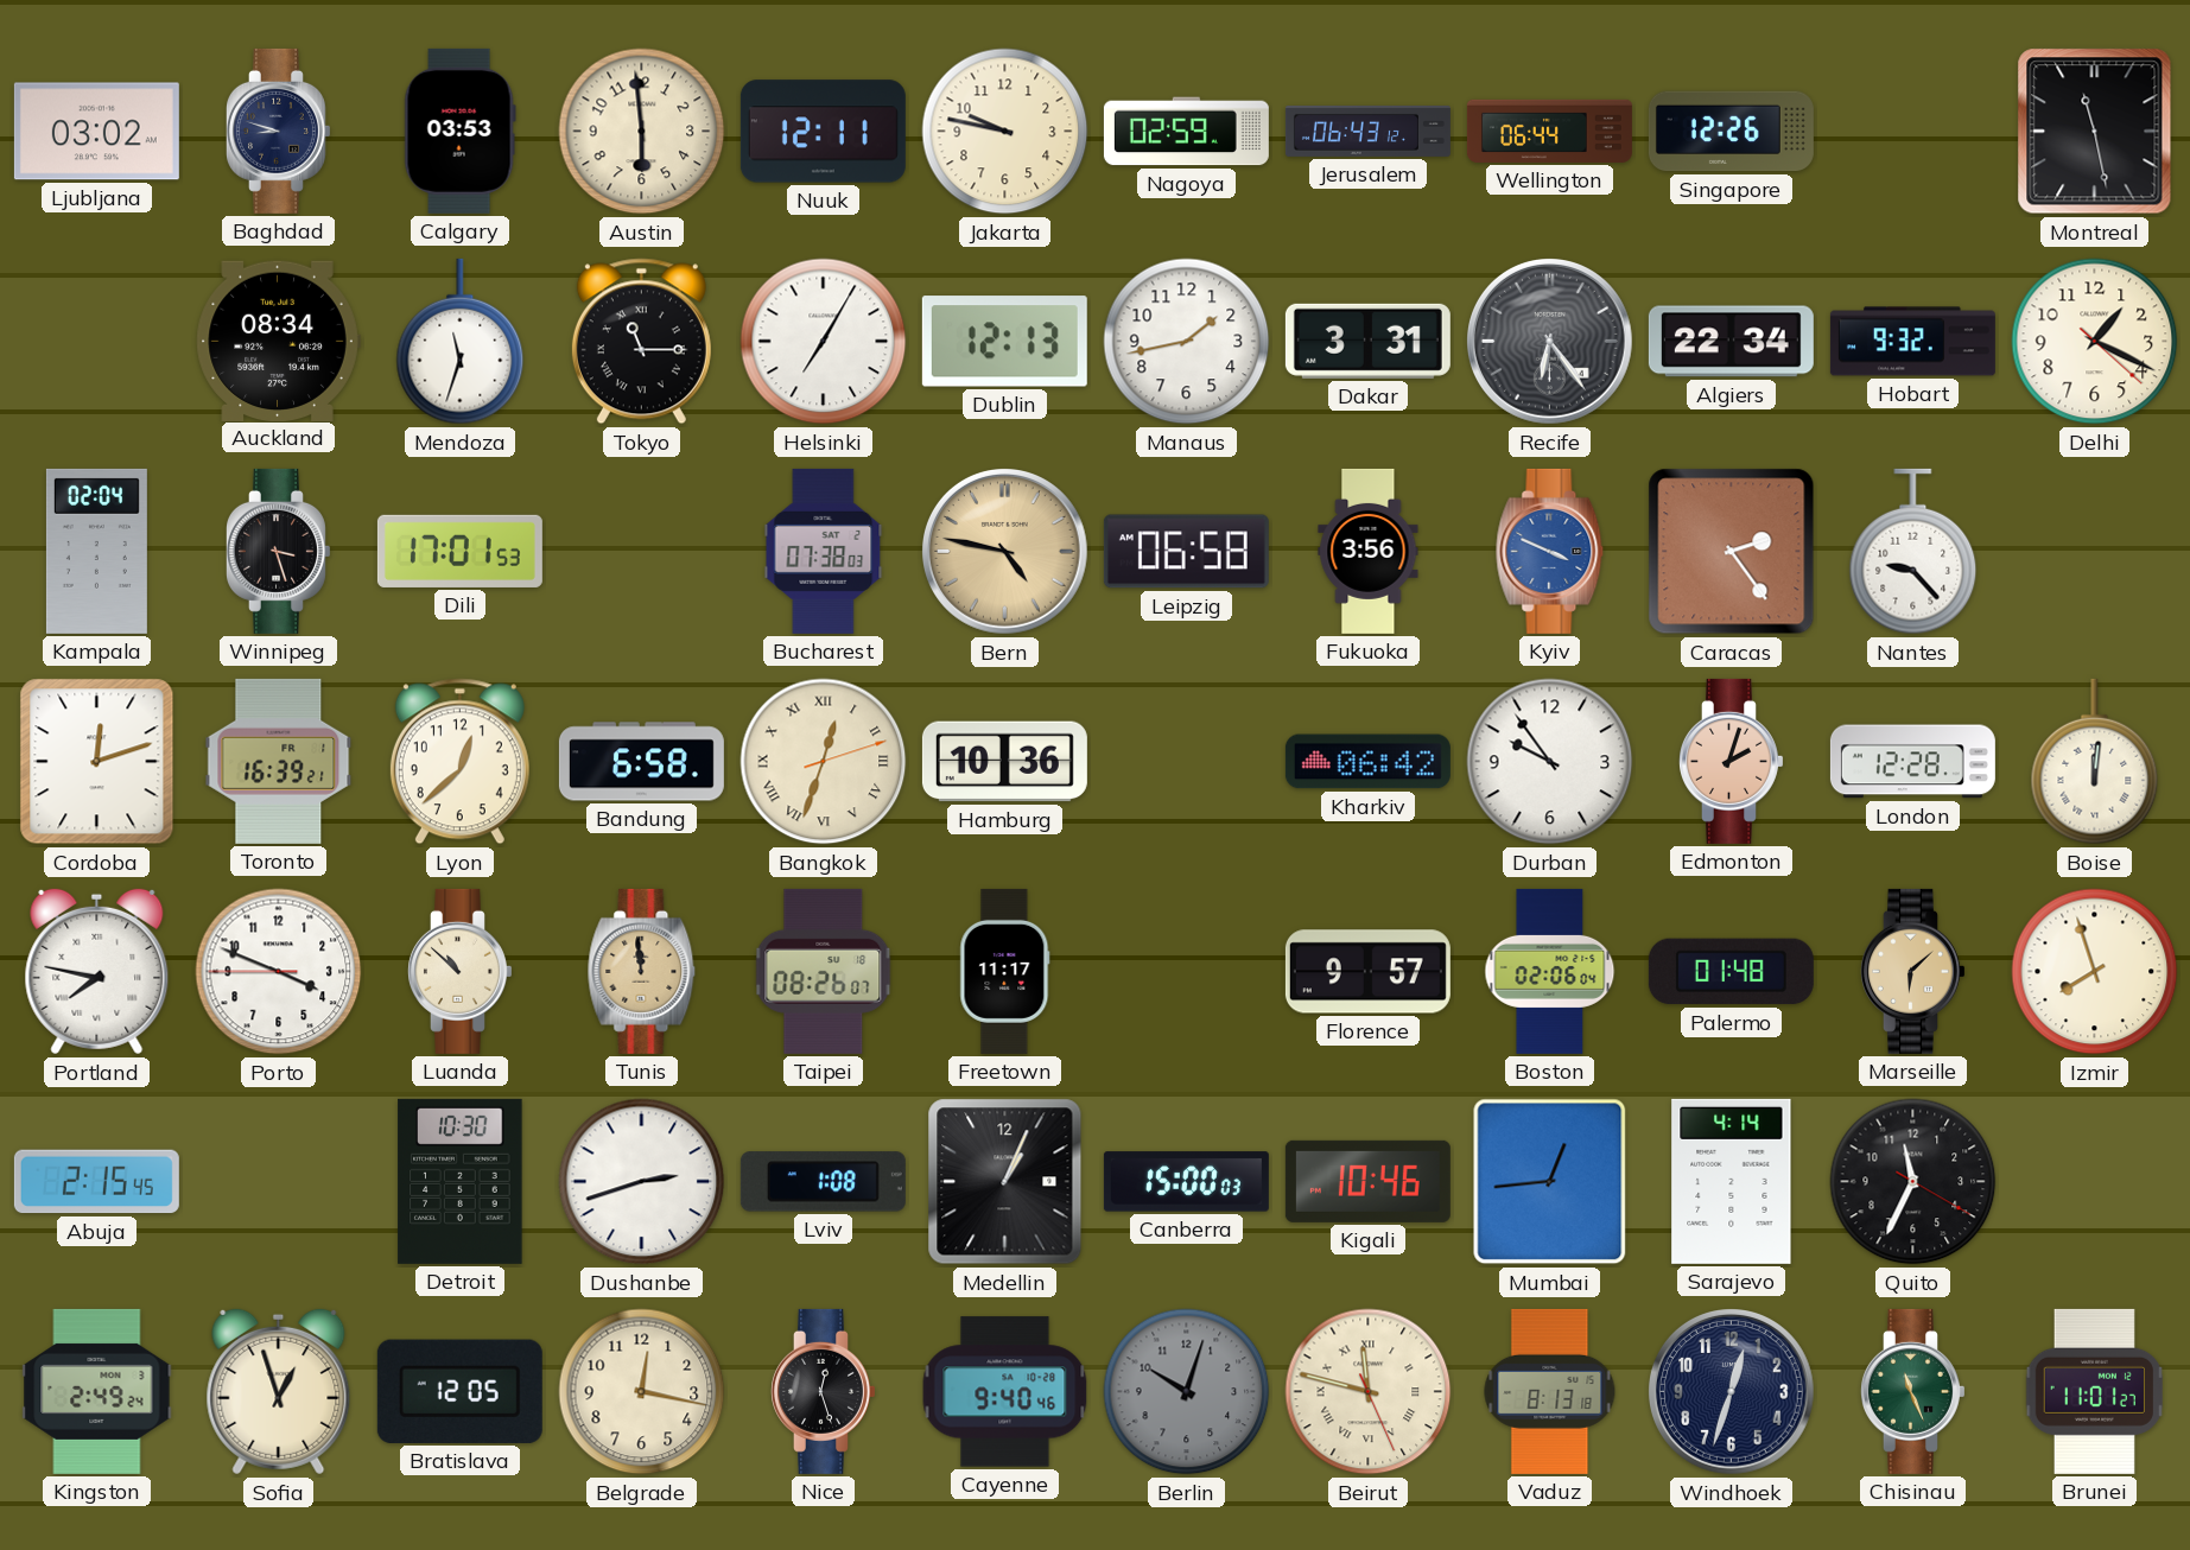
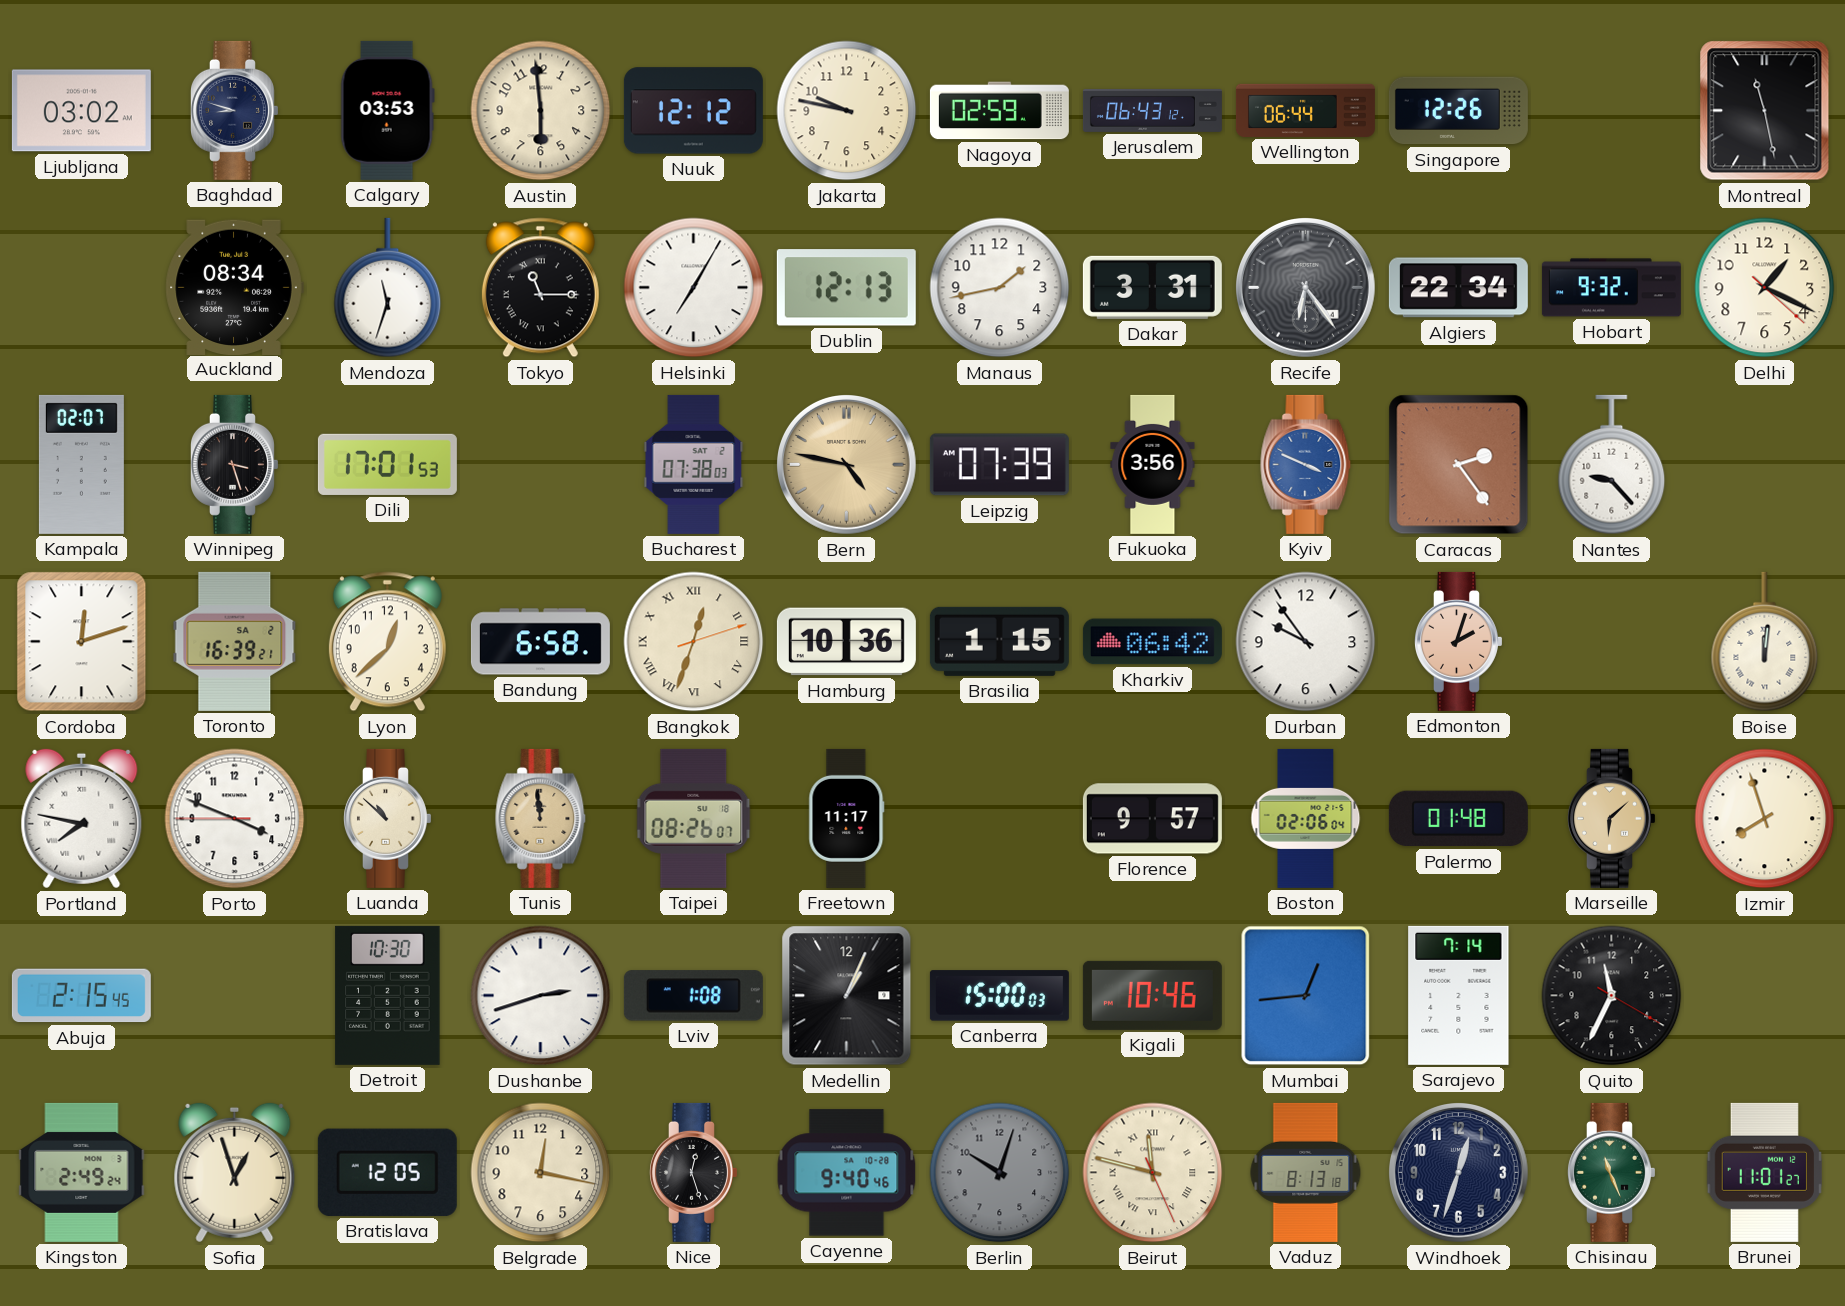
Nuuk: 12:11 -> 12:12
Kampala: 02:04 -> 02:07
Leipzig: 06:58 -> 07:39
Toronto date: FR 1 -> SA 2
Brasilia: none -> 1:15
London: 12:28 -> none
Sarajevo: 4:14 -> 7:14
